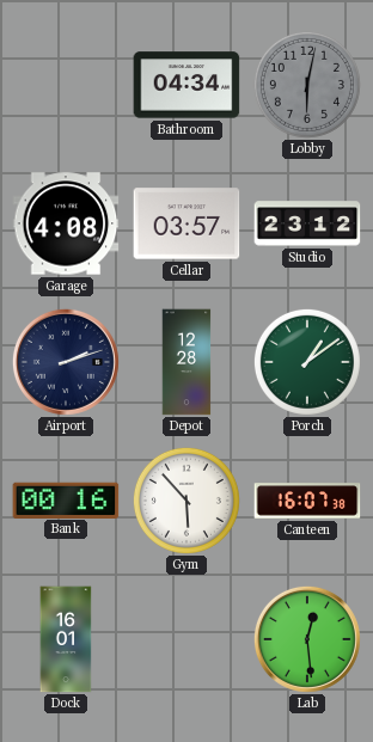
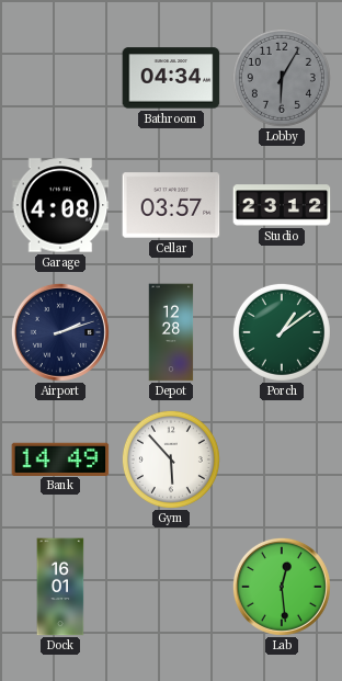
Lobby: 6:02 -> 6:05
Bank: 00:16 -> 14:49
Canteen: 16:07 -> none
